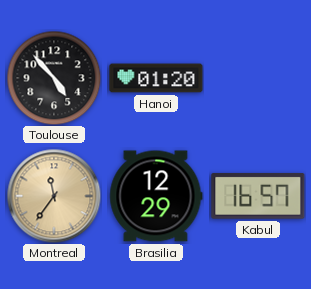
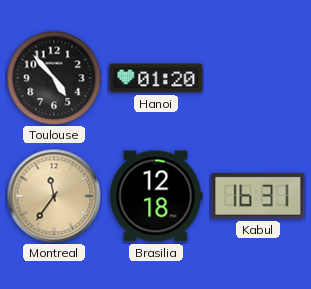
Brasilia: 12:29 -> 12:18
Kabul: 16:57 -> 16:31
